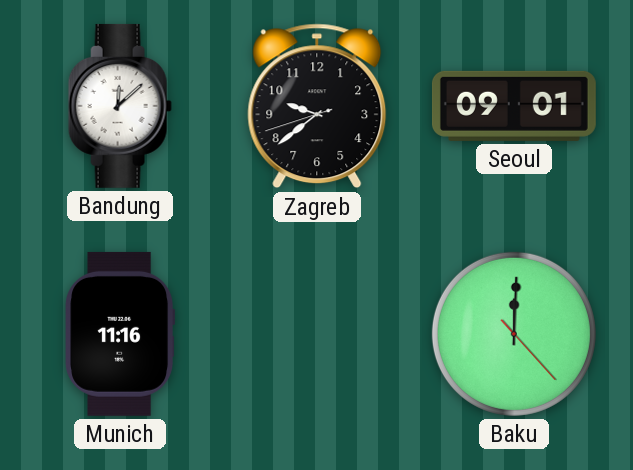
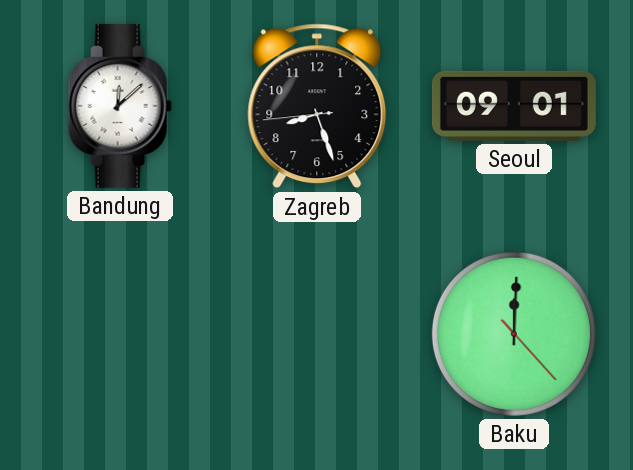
Zagreb: 9:38 -> 8:26
Munich: 11:16 -> none
